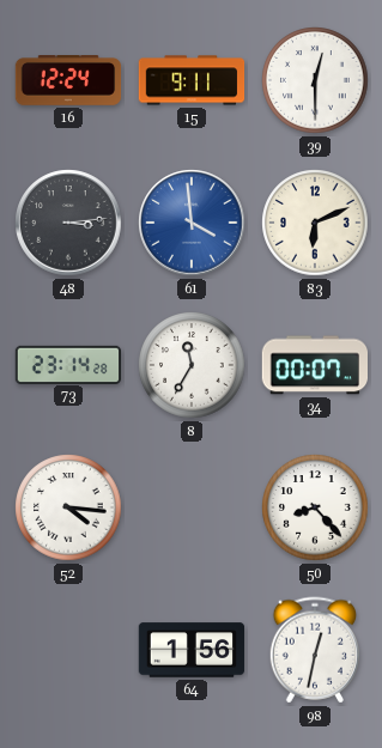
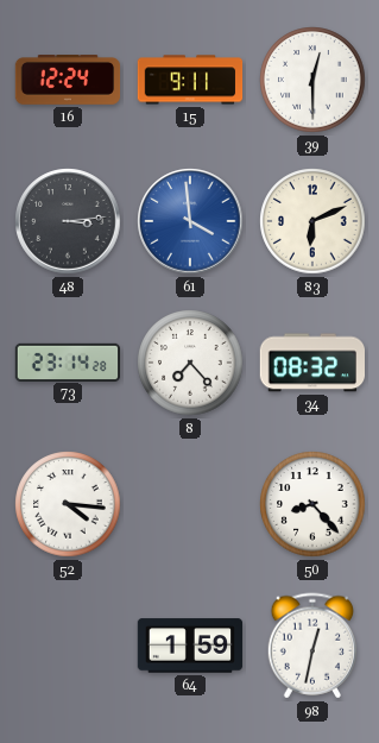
8: 11:35 -> 7:23
34: 00:07 -> 08:32
64: 1:56 -> 1:59
